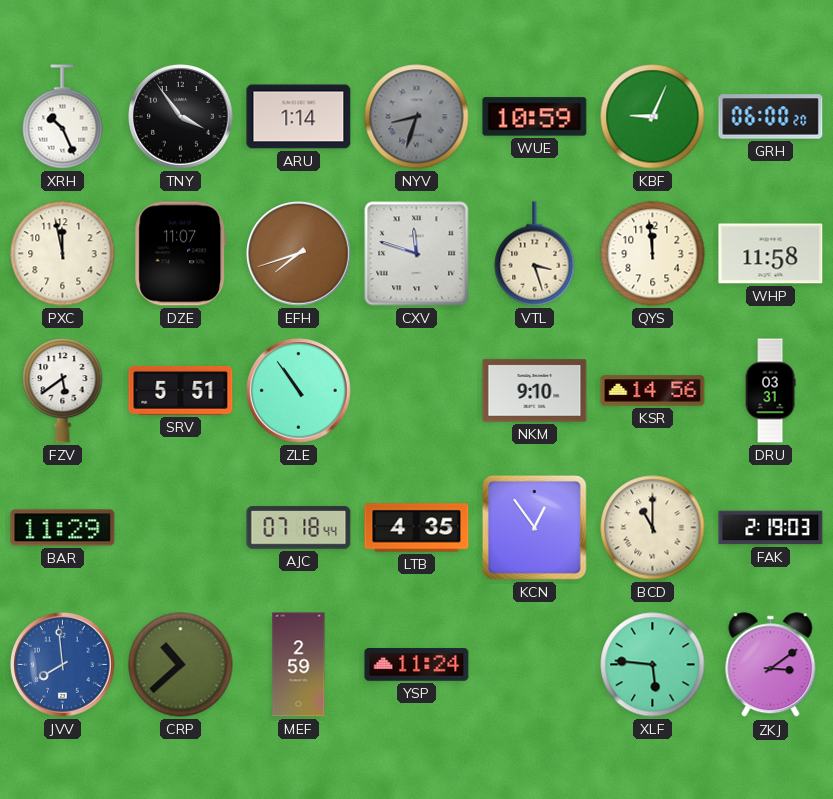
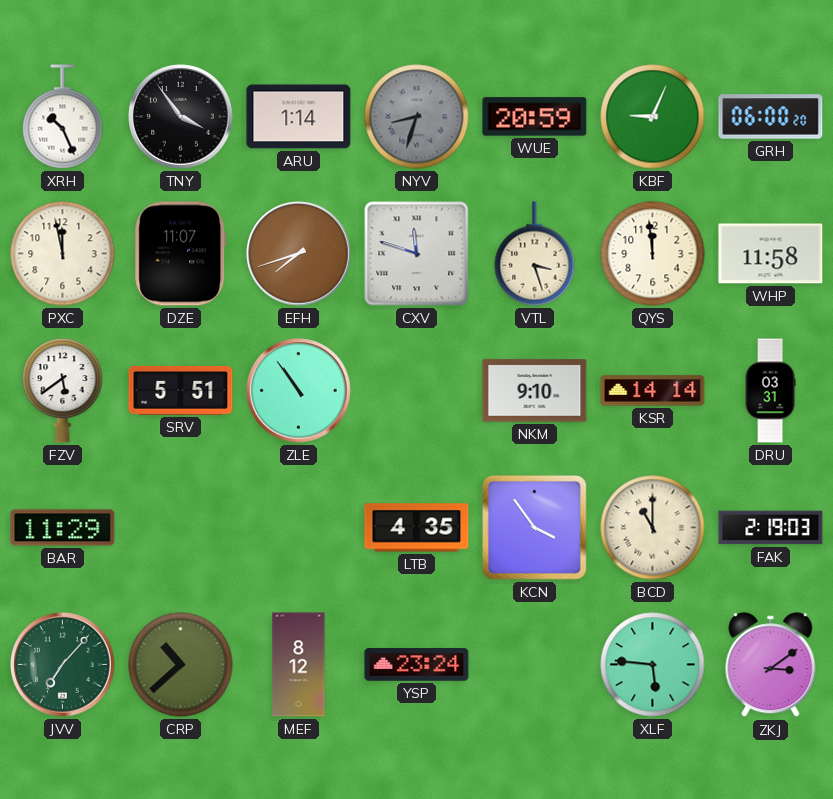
WUE: 10:59 -> 20:59
KSR: 14:56 -> 14:14
AJC: 07:18 -> none
KCN: 12:54 -> 3:54
JVV: 7:59 -> 7:07
JVV dial: blue -> green
MEF: 2:59 -> 8:12
YSP: 11:24 -> 23:24
